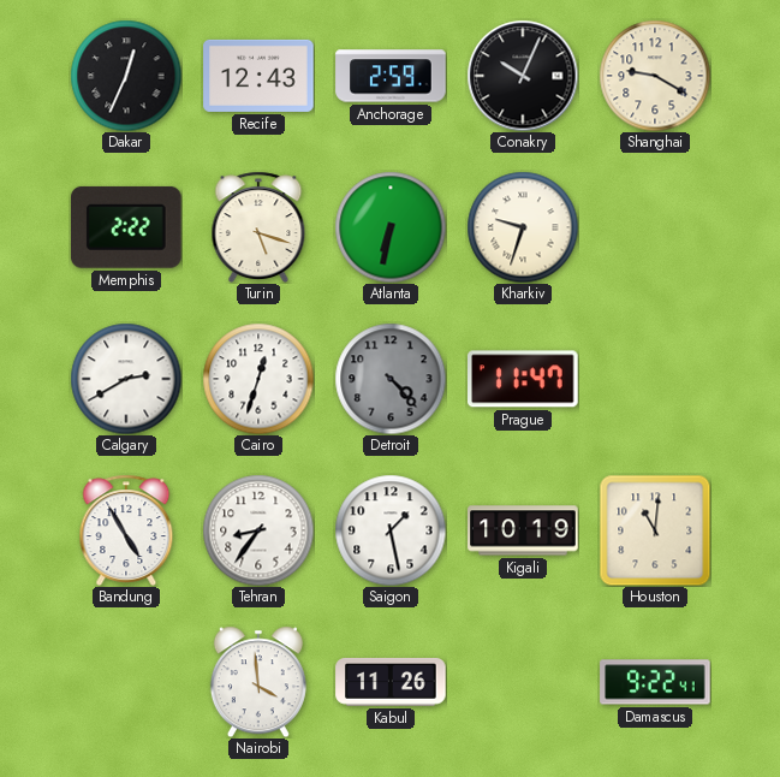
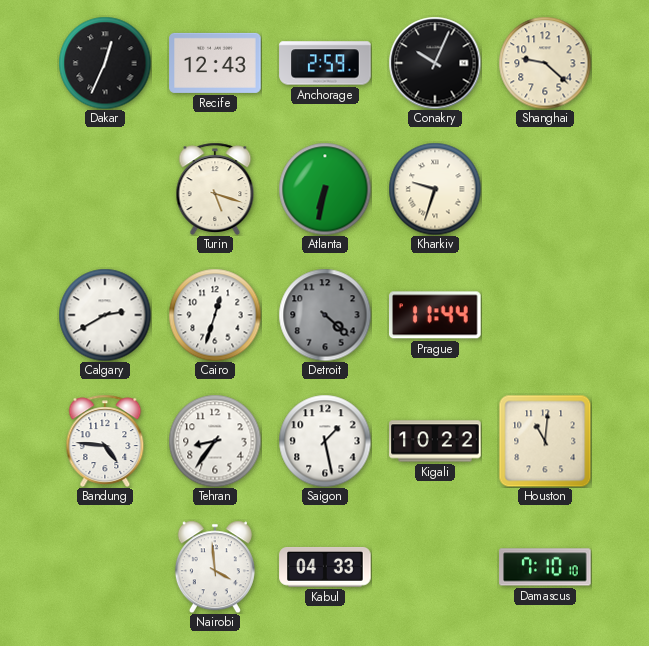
Shanghai: 9:20 -> 9:22
Memphis: 2:22 -> none
Detroit: 4:23 -> 4:22
Prague: 11:47 -> 11:44
Bandung: 4:55 -> 4:46
Kigali: 10:19 -> 10:22
Kabul: 11:26 -> 04:33
Damascus: 9:22 -> 7:10
